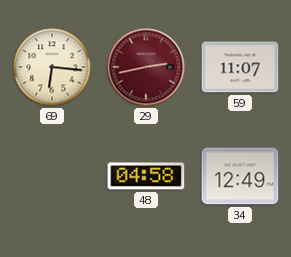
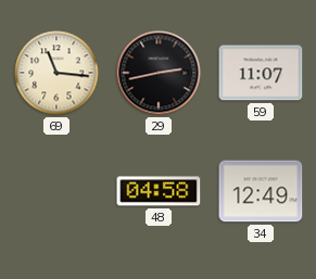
69: 6:16 -> 11:16
29 dial: burgundy -> black
